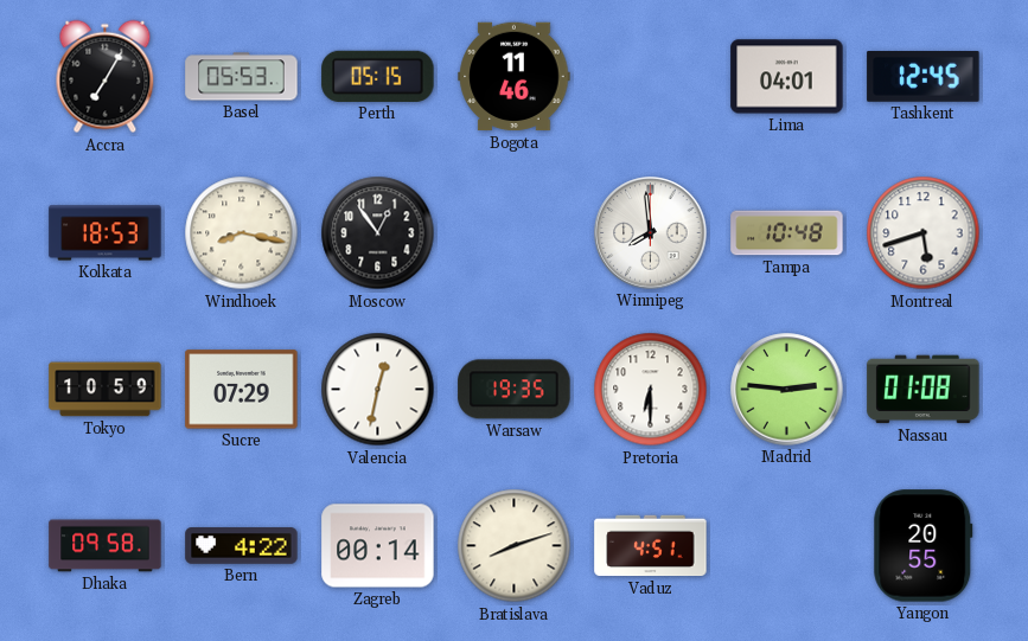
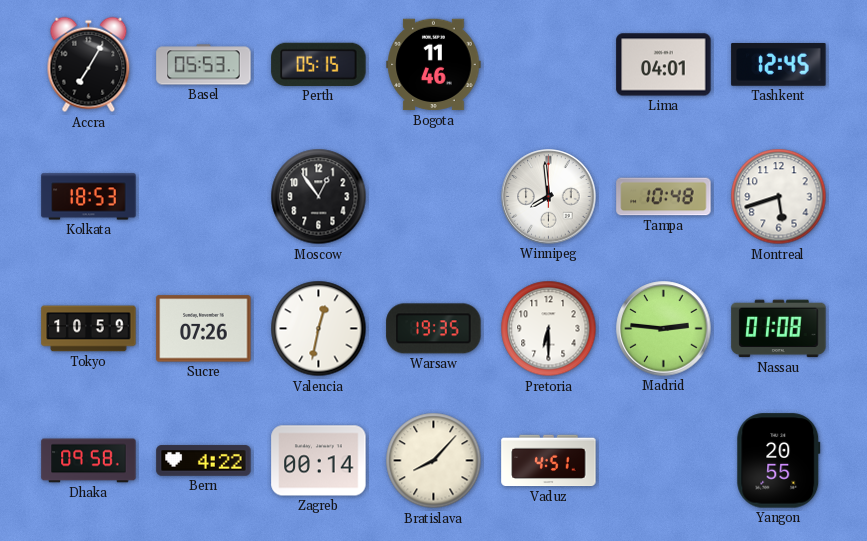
Windhoek: 8:17 -> none
Sucre: 07:29 -> 07:26
Bratislava: 8:12 -> 8:07
